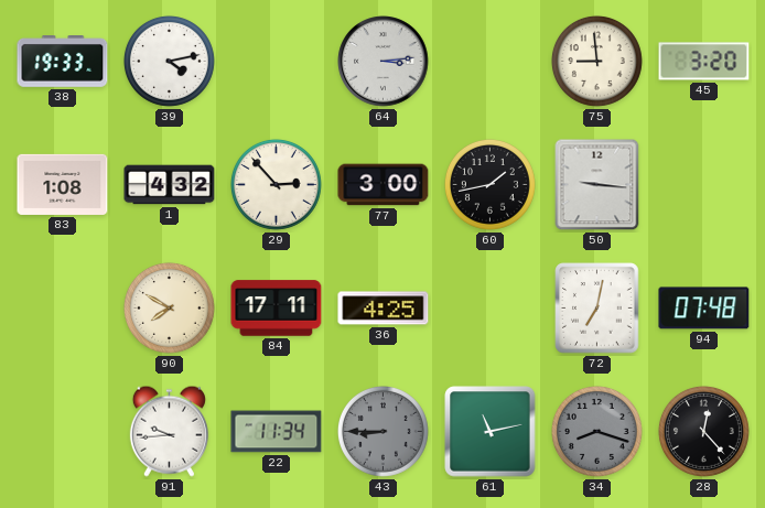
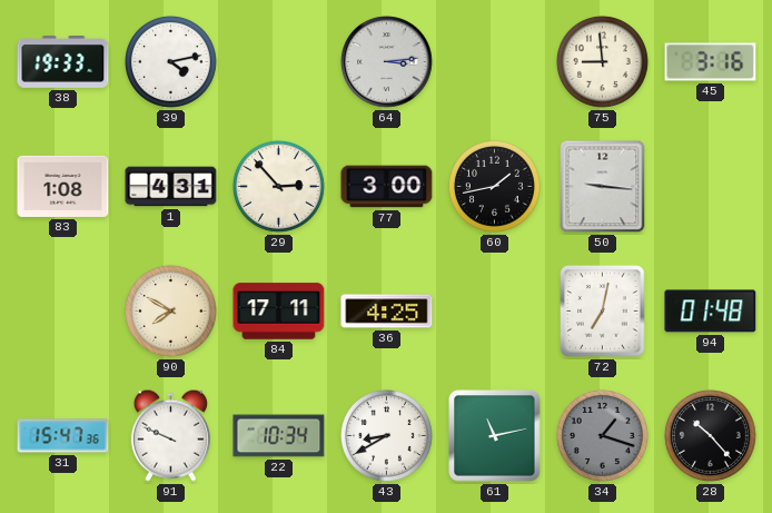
45: 3:20 -> 3:16
1: 4:32 -> 4:31
94: 07:48 -> 01:48
31: none -> 15:47
91: 9:44 -> 9:49
22: 11:34 -> 10:34
43: 8:45 -> 8:40
43 dial: grey -> white
34: 8:18 -> 1:18
28: 12:23 -> 10:23
